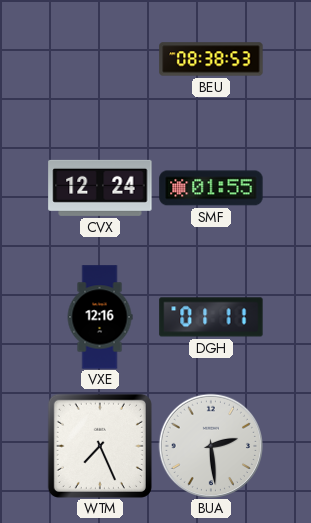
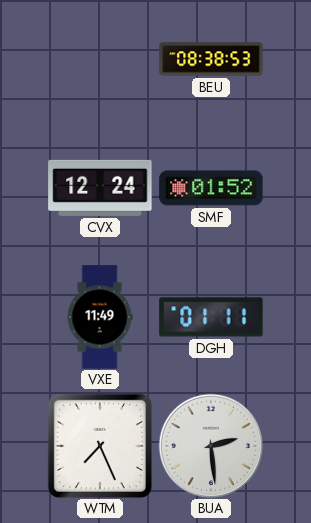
SMF: 01:55 -> 01:52
VXE: 12:16 -> 11:49
